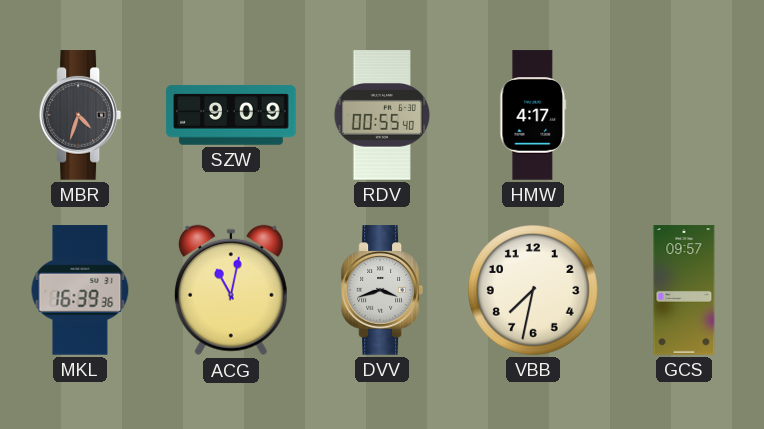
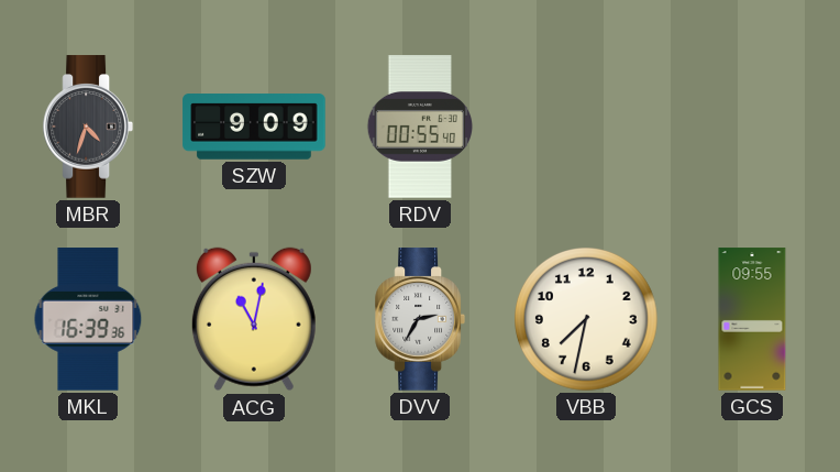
HMW: 4:17 -> none
DVV: 3:42 -> 2:35
GCS: 09:57 -> 09:55
